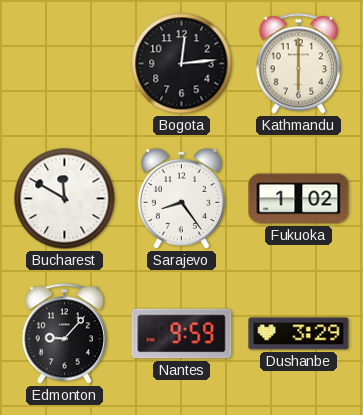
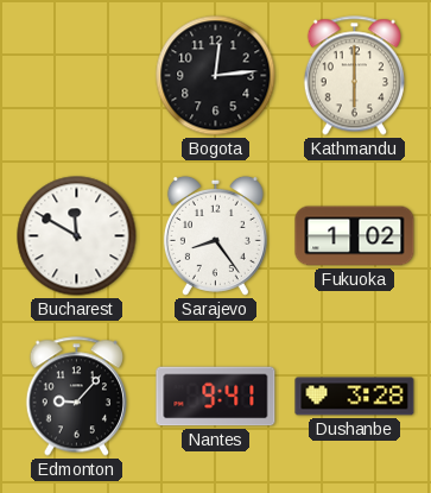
Nantes: 9:59 -> 9:41
Dushanbe: 3:29 -> 3:28
